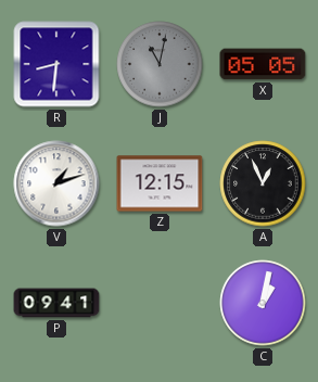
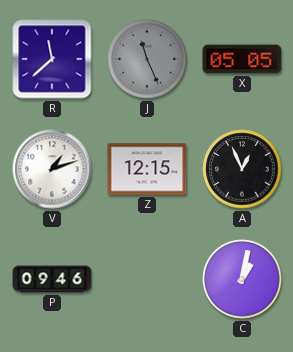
R: 8:31 -> 11:38
J: 11:02 -> 11:26
P: 09:41 -> 09:46
